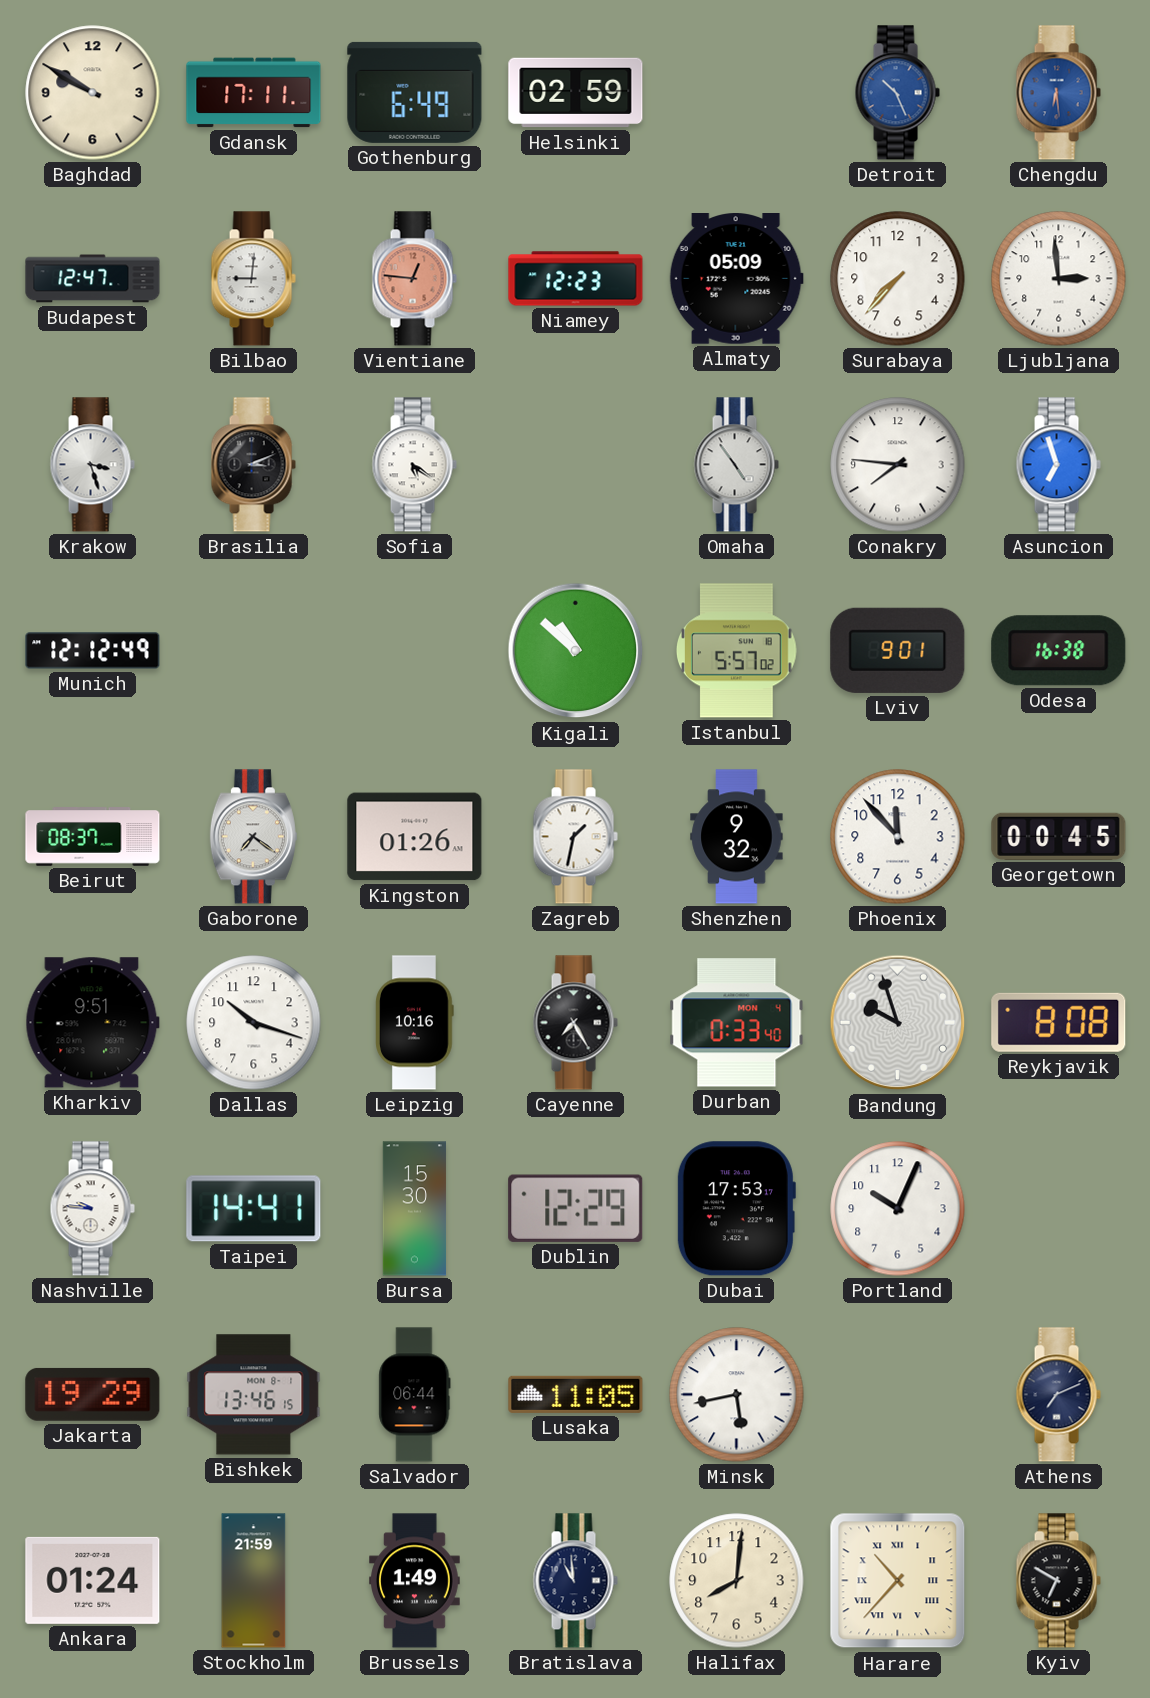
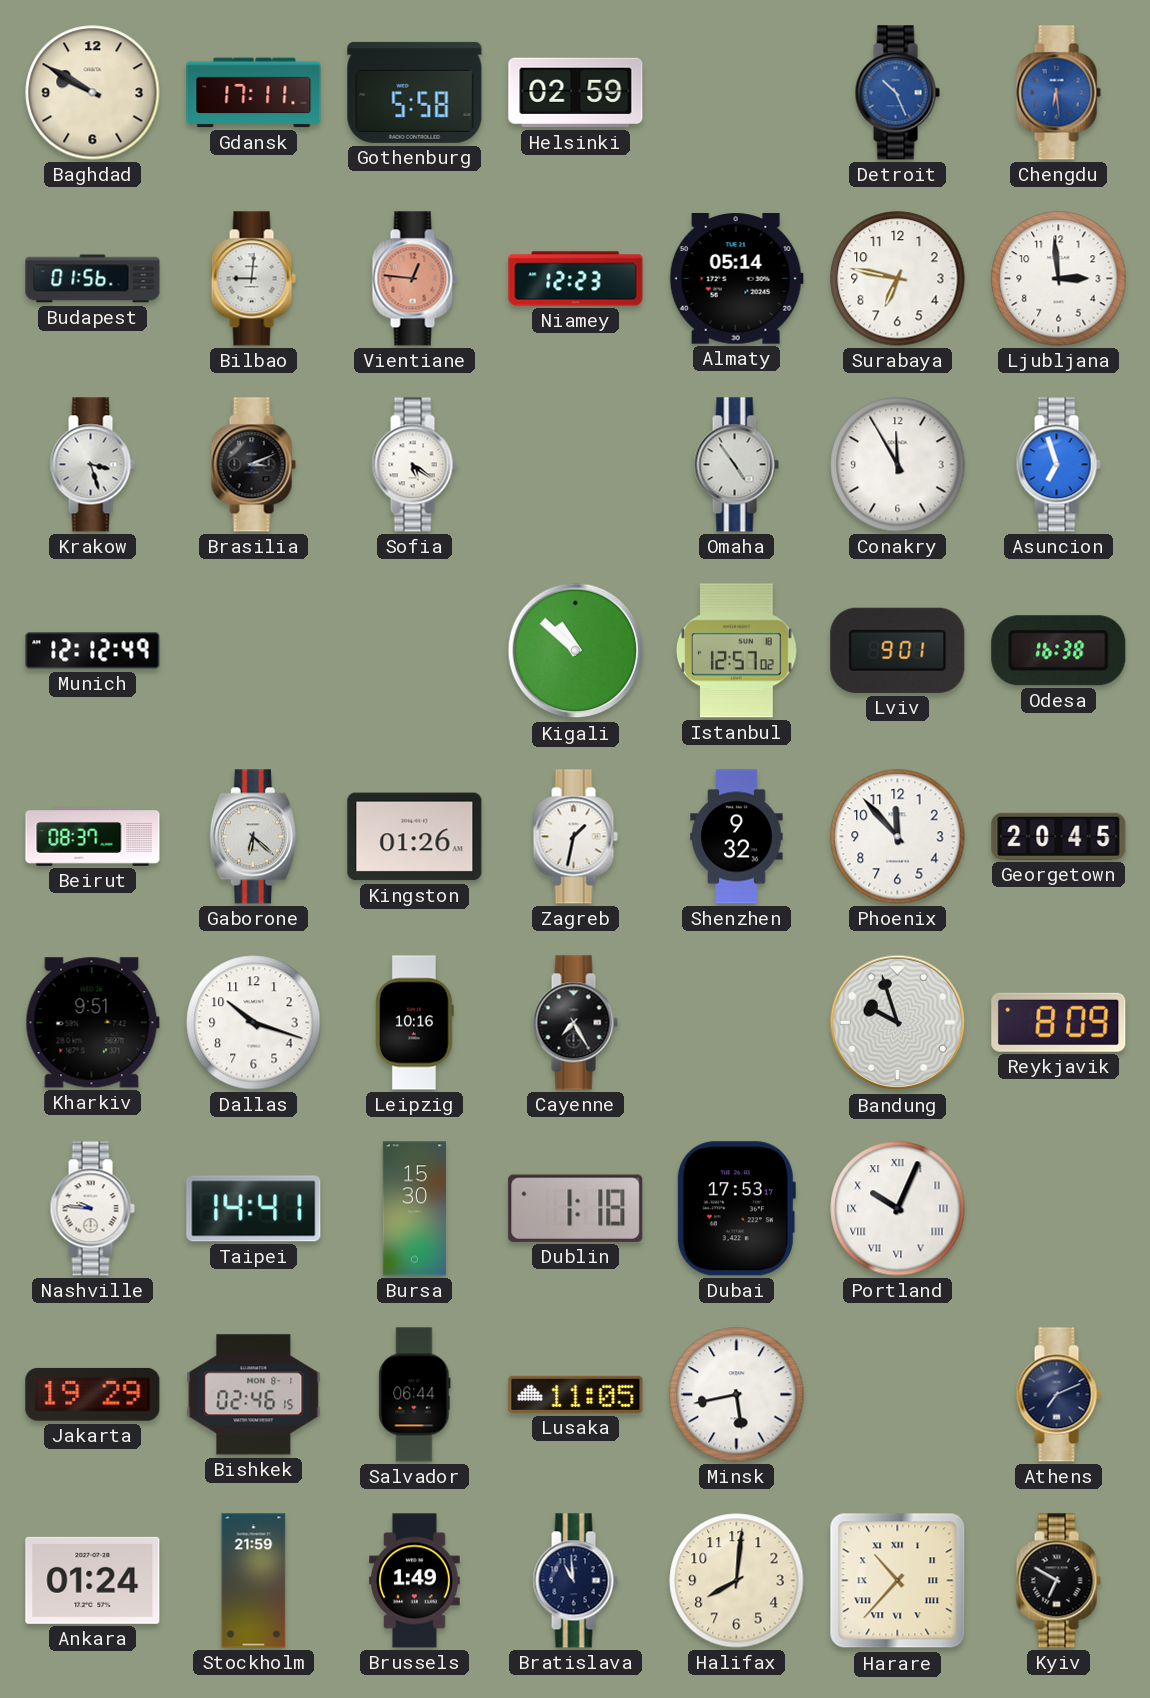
Gothenburg: 6:49 -> 5:58
Budapest: 12:47 -> 01:56
Almaty: 05:09 -> 05:14
Surabaya: 7:37 -> 6:47
Conakry: 7:46 -> 11:55
Istanbul: 5:57 -> 12:57
Gaborone: 7:21 -> 6:22
Georgetown: 00:45 -> 20:45
Durban: 0:33 -> none
Reykjavik: 8:08 -> 8:09
Dublin: 12:29 -> 1:18
Portland numerals: Arabic -> Roman
Bishkek: 13:46 -> 02:46
